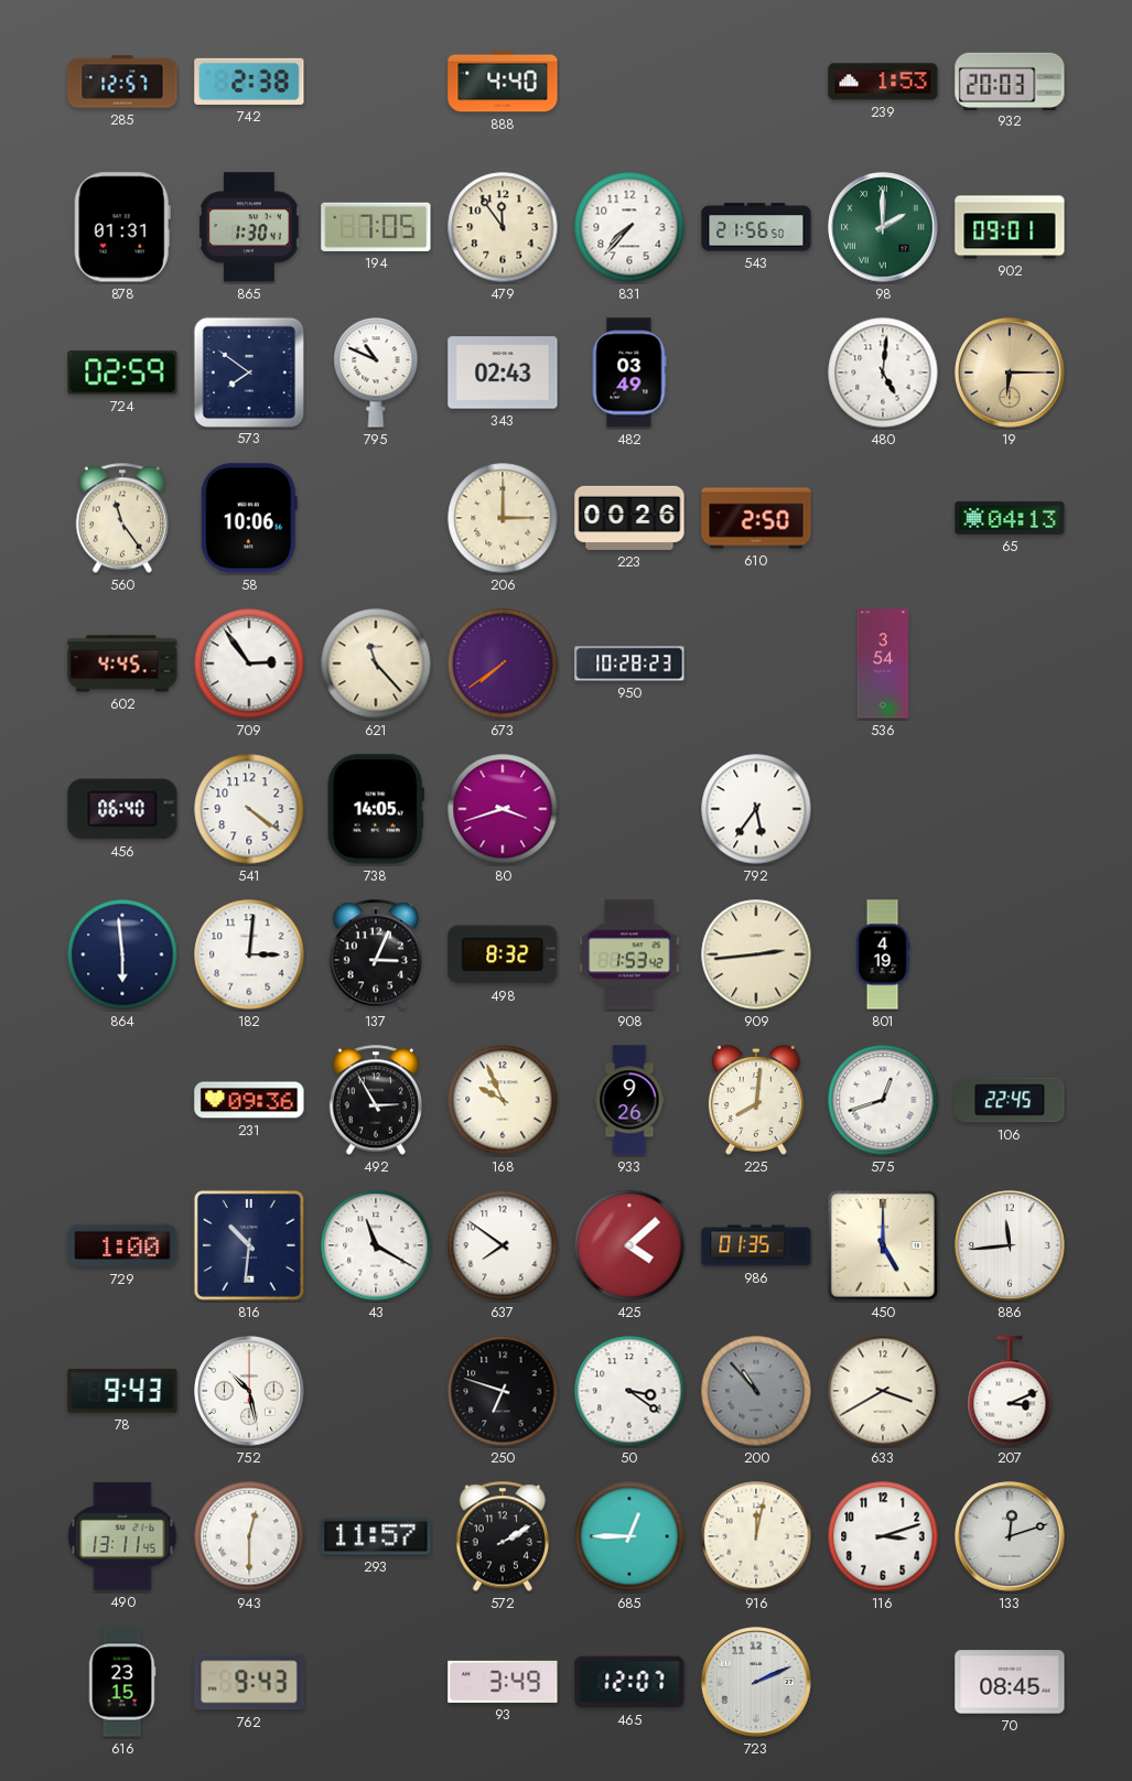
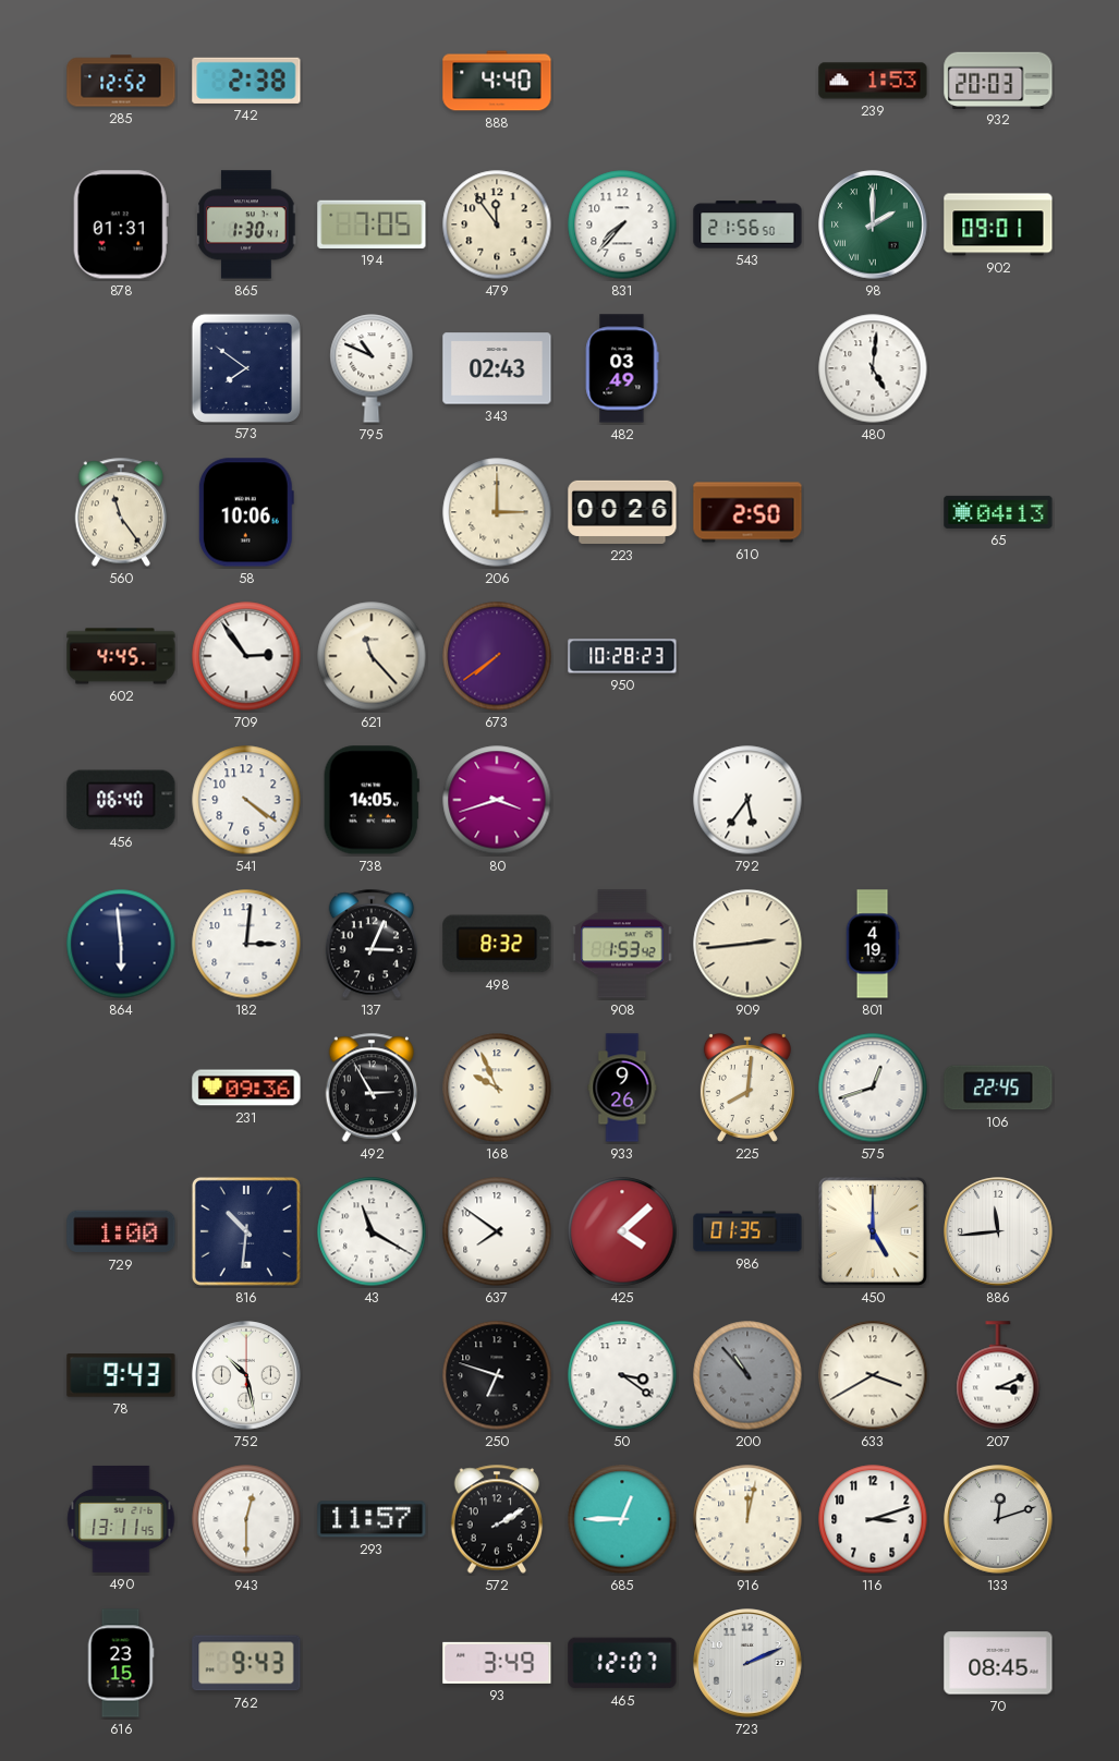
285: 12:57 -> 12:52
724: 02:59 -> none
19: 6:15 -> none
536: 3:54 -> none
